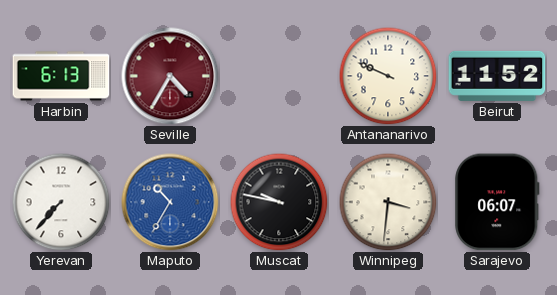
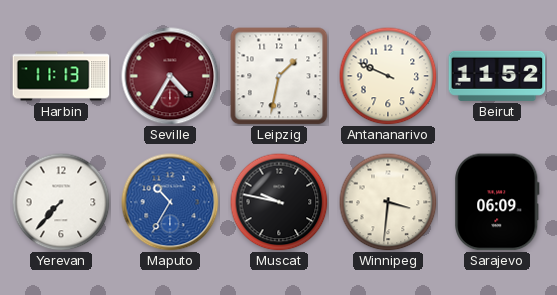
Harbin: 6:13 -> 11:13
Leipzig: none -> 1:32
Sarajevo: 06:07 -> 06:09
